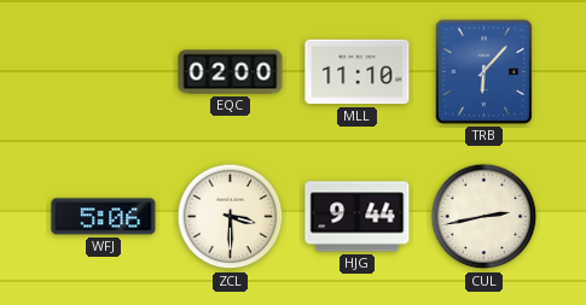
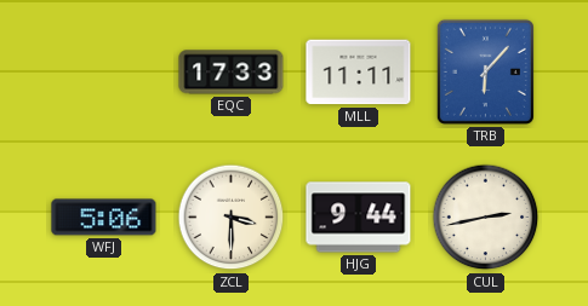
EQC: 02:00 -> 17:33
MLL: 11:10 -> 11:11
